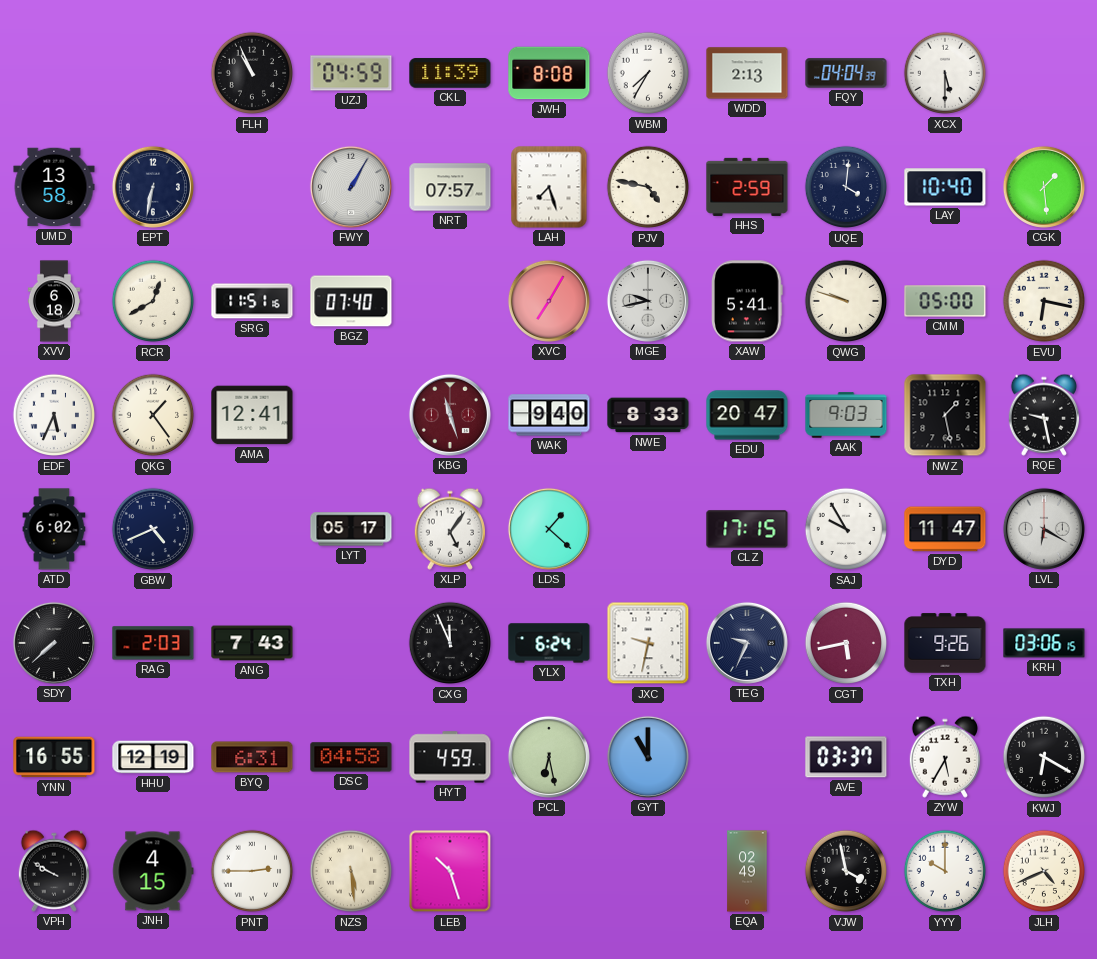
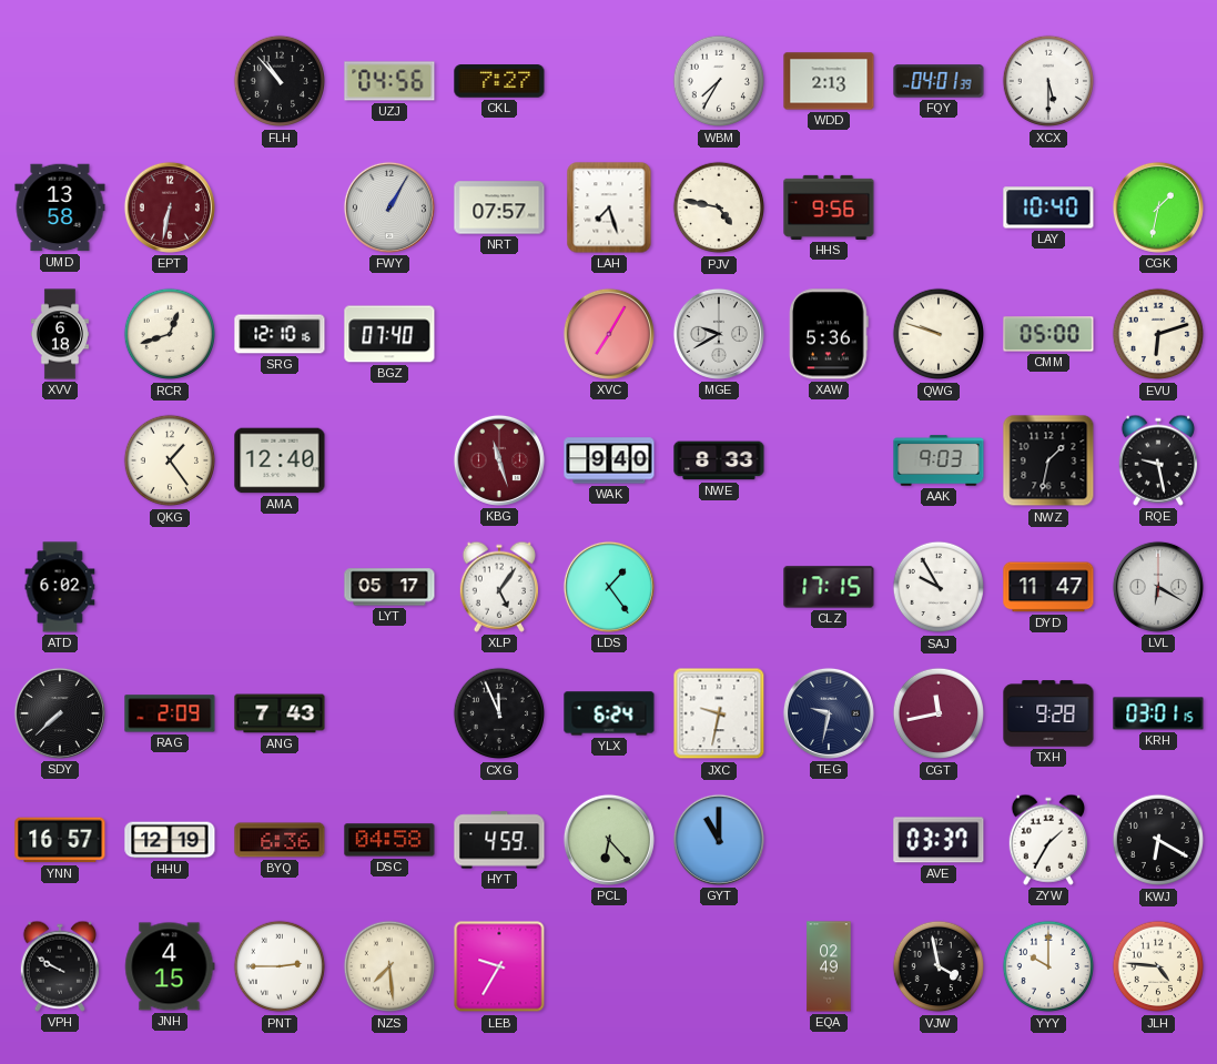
FLH: 10:56 -> 10:53
UZJ: 04:59 -> 04:56
CKL: 11:39 -> 7:27
JWH: 8:08 -> none
FQY: 04:04 -> 04:01
EPT dial: navy -> burgundy
HHS: 2:59 -> 9:56
UQE: 4:01 -> none
CGK: 1:29 -> 1:32
RCR: 12:40 -> 12:42
SRG: 11:51 -> 12:10
MGE: 9:43 -> 9:40
XAW: 5:41 -> 5:36
EVU: 6:17 -> 6:12
EDF: 5:34 -> none
AMA: 12:41 -> 12:40
EDU: 20:47 -> none
NWZ: 1:28 -> 1:32
GBW: 4:41 -> none
LDS: 1:22 -> 1:24
RAG: 2:03 -> 2:09
TEG: 9:34 -> 9:32
CGT: 5:43 -> 11:43
TXH: 9:26 -> 9:28
KRH: 03:06 -> 03:01
YNN: 16:55 -> 16:57
BYQ: 6:31 -> 6:36
PCL: 6:28 -> 6:23
ZYW: 5:35 -> 1:35
NZS: 5:29 -> 7:29
LEB: 10:27 -> 9:35
JLH: 4:41 -> 4:46
